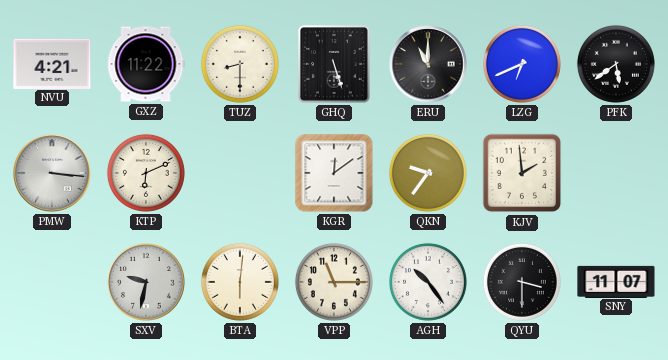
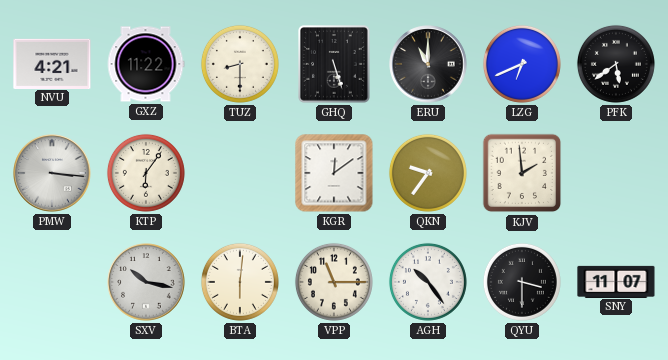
KTP: 6:11 -> 6:06
SXV: 9:32 -> 10:17
